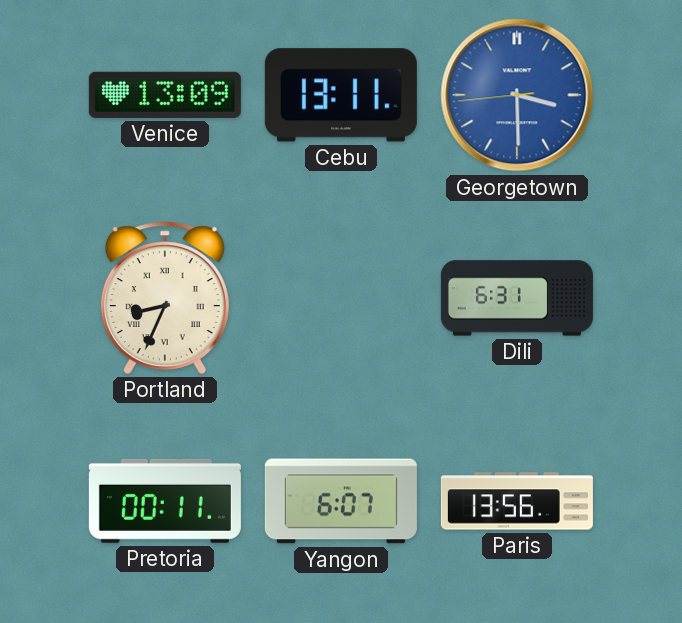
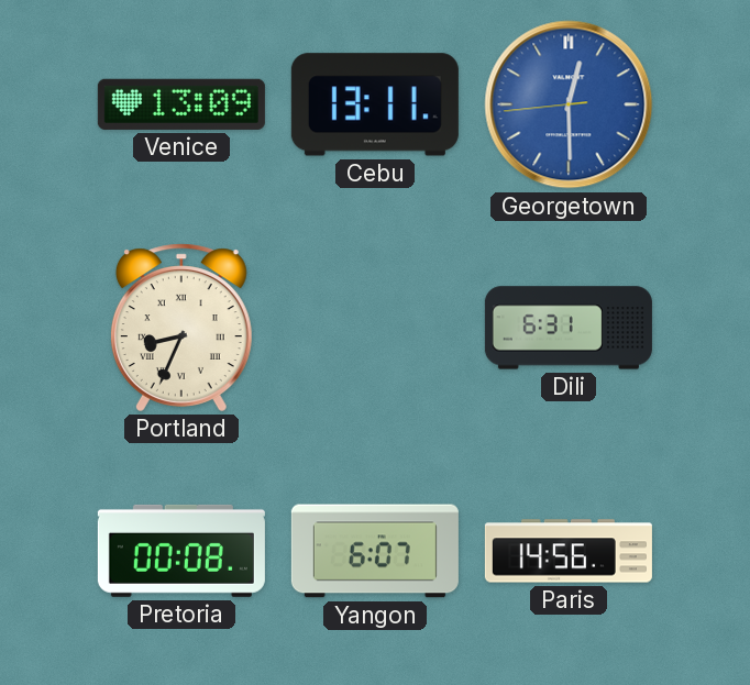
Georgetown: 3:29 -> 12:29
Pretoria: 00:11 -> 00:08
Paris: 13:56 -> 14:56
